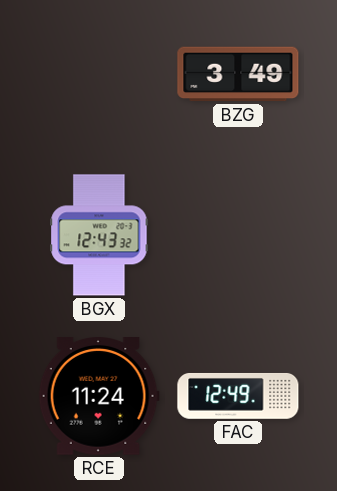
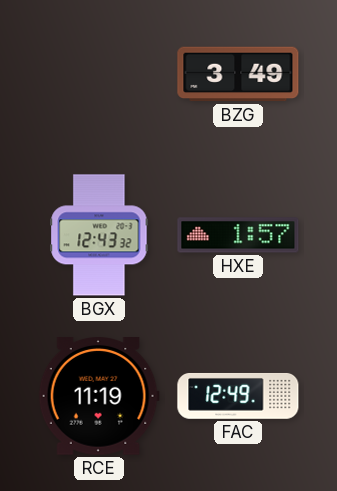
HXE: none -> 1:57
RCE: 11:24 -> 11:19
